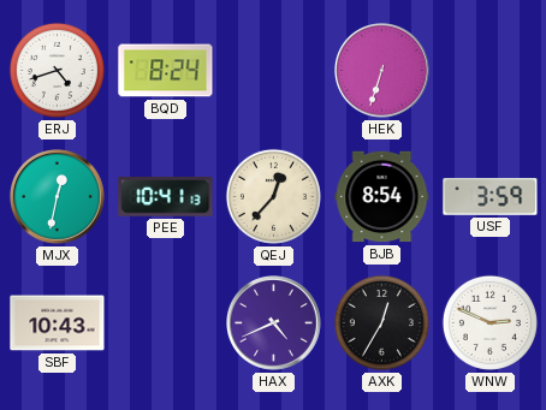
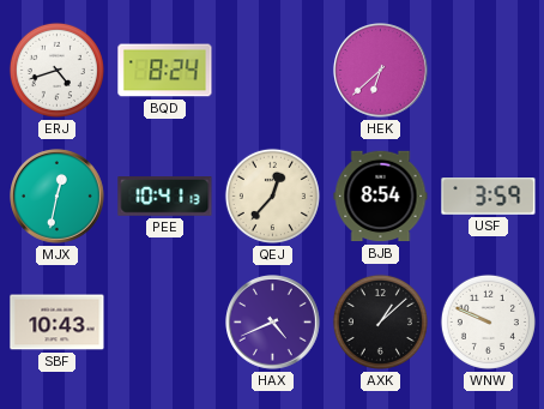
HEK: 6:33 -> 6:38
AXK: 12:35 -> 1:08
WNW: 2:49 -> 9:49
